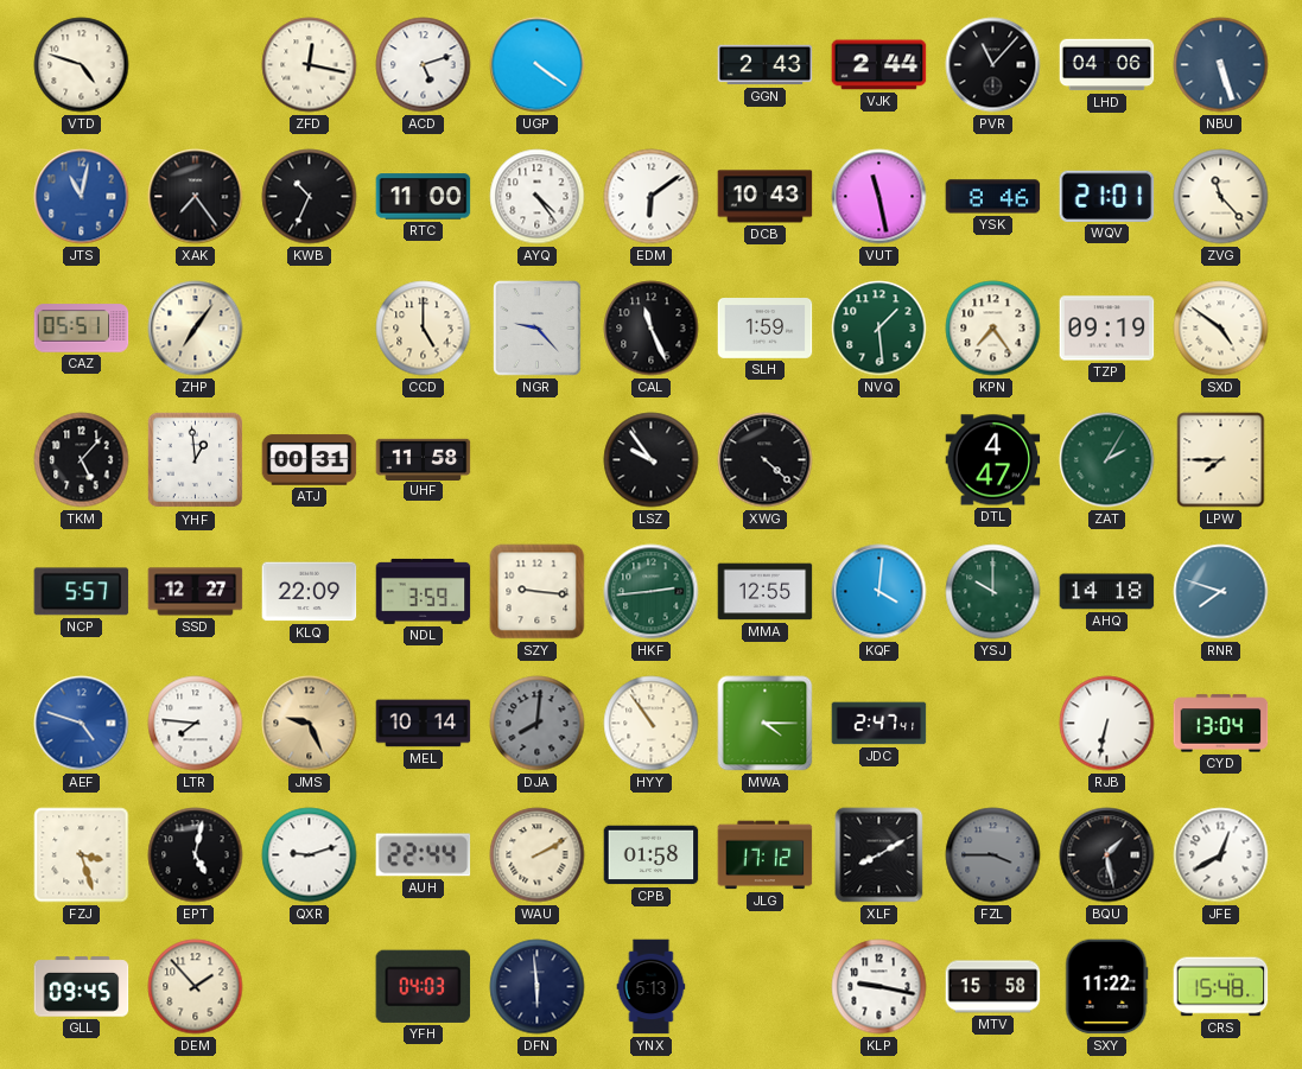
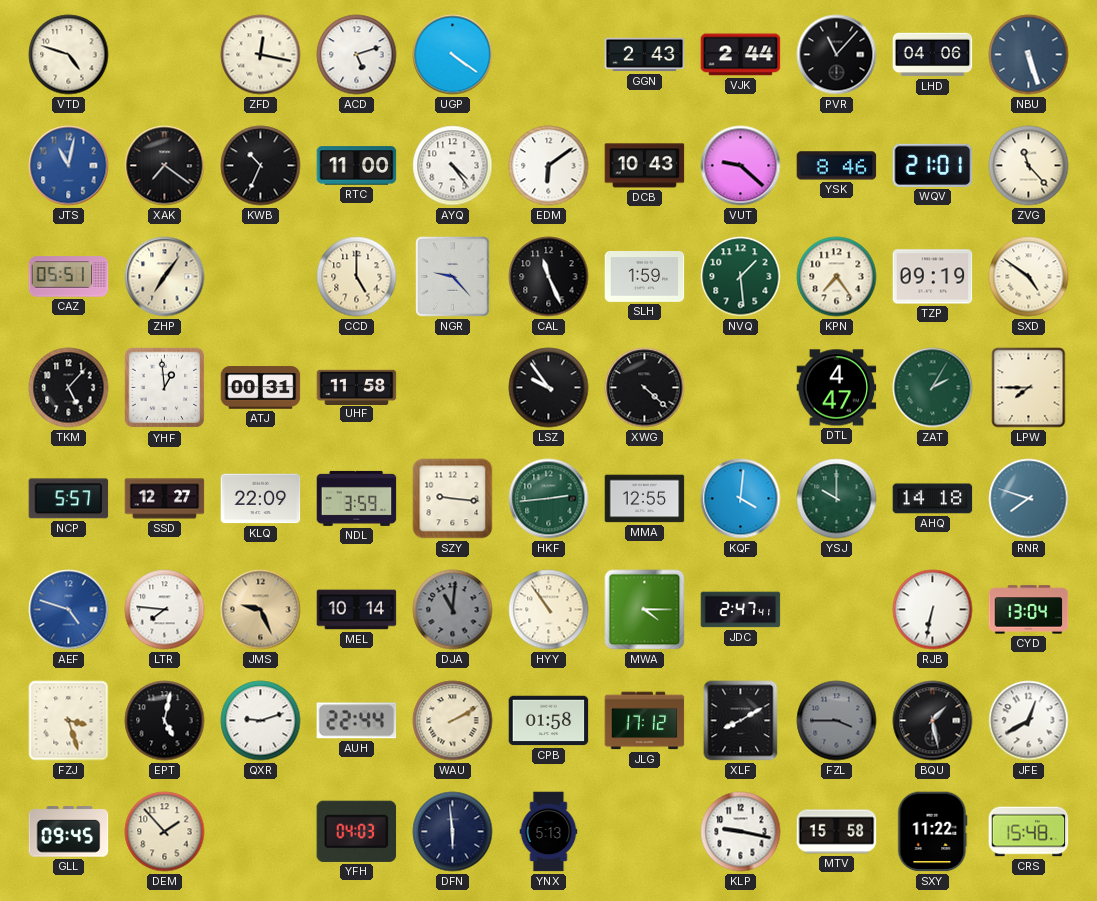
XAK: 7:24 -> 7:21
VUT: 11:28 -> 9:22
DJA: 8:01 -> 11:01
